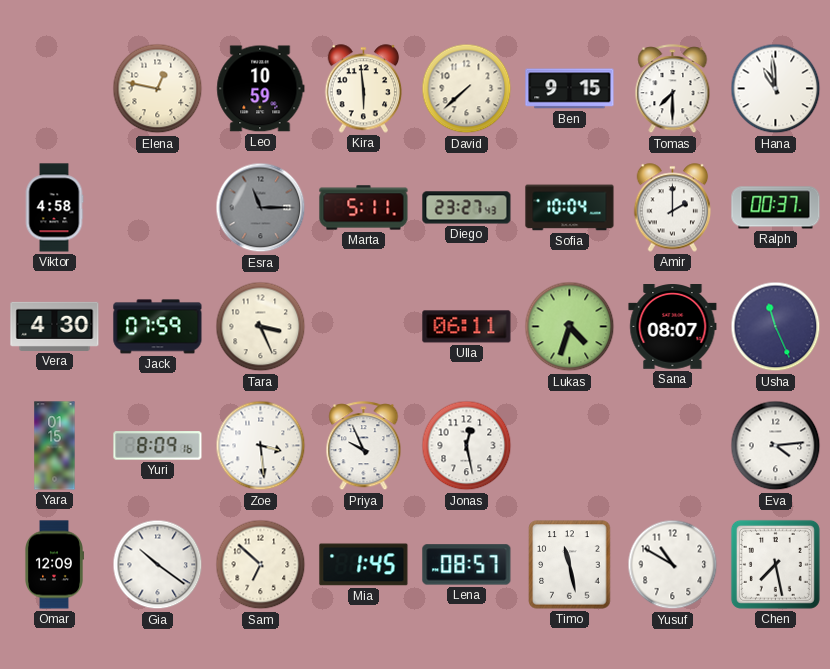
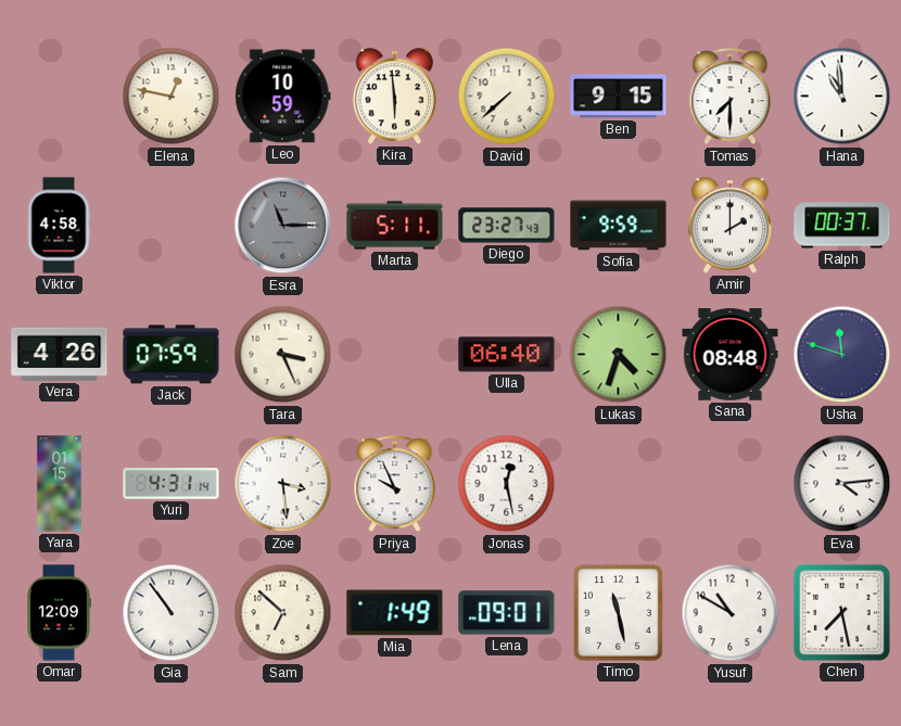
Sofia: 10:04 -> 9:59
Vera: 4:30 -> 4:26
Ulla: 06:11 -> 06:40
Sana: 08:07 -> 08:48
Usha: 11:26 -> 11:48
Yuri: 8:09 -> 4:31
Gia: 10:21 -> 10:54
Mia: 1:45 -> 1:49
Lena: 08:57 -> 09:01
